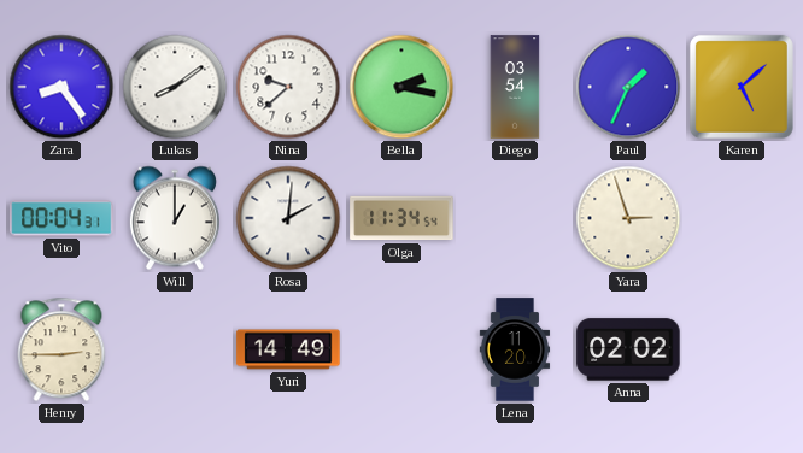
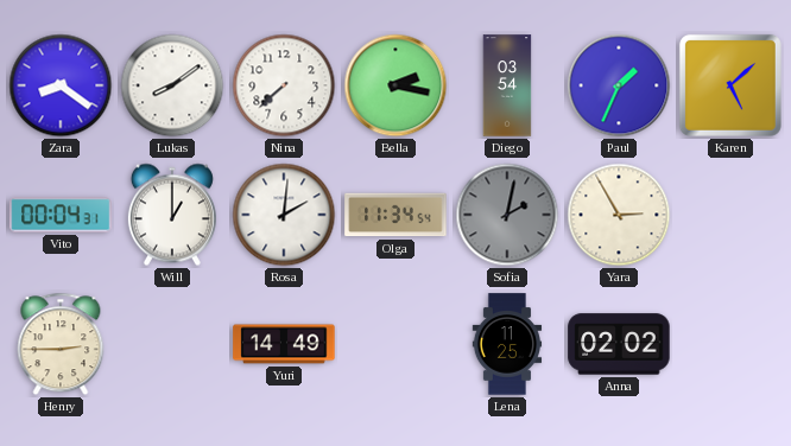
Zara: 8:24 -> 8:21
Nina: 9:38 -> 7:38
Sofia: none -> 2:02
Yara: 2:57 -> 2:55
Lena: 11:20 -> 11:25
